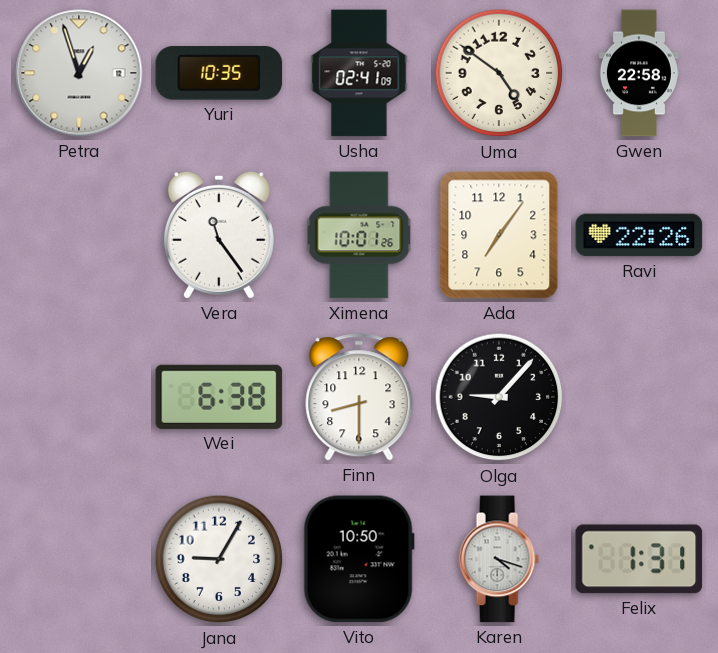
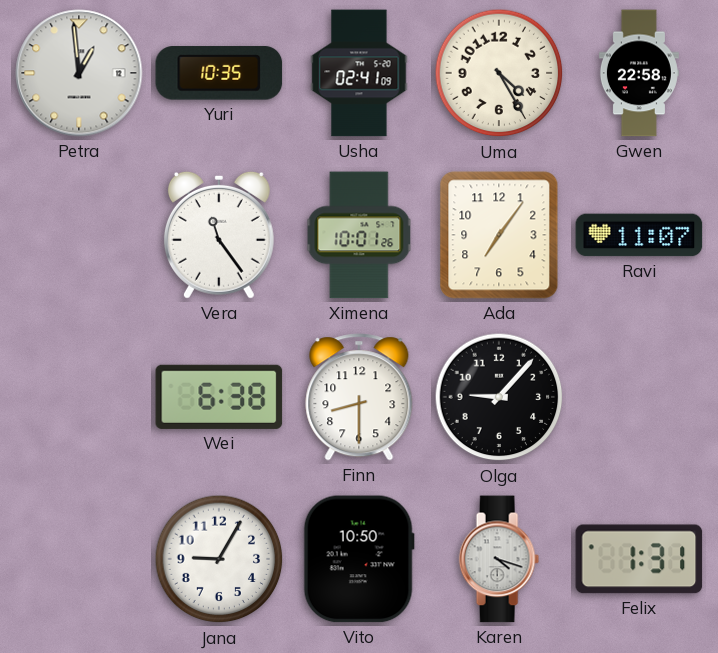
Petra: 12:57 -> 12:59
Uma: 4:51 -> 4:25
Ravi: 22:26 -> 11:07
